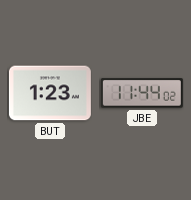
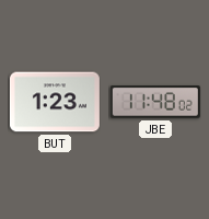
JBE: 11:44 -> 11:48
